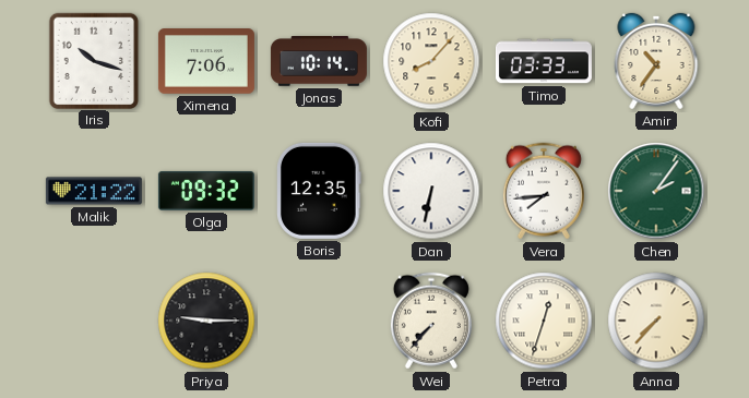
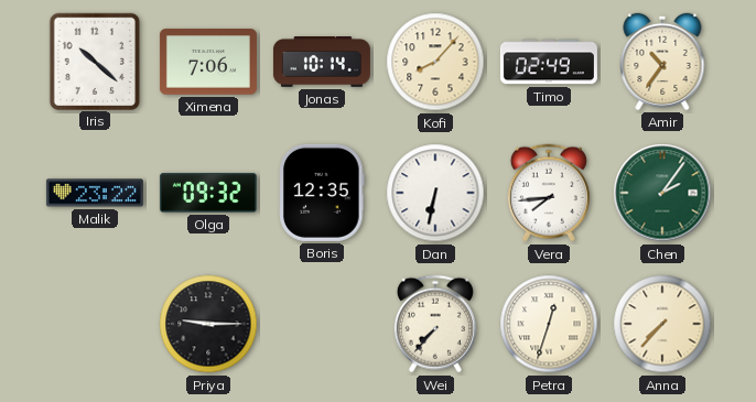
Iris: 10:18 -> 10:22
Timo: 03:33 -> 02:49
Malik: 21:22 -> 23:22
